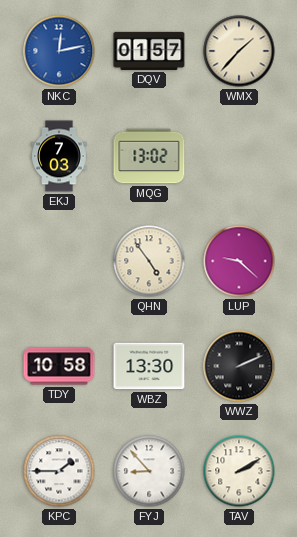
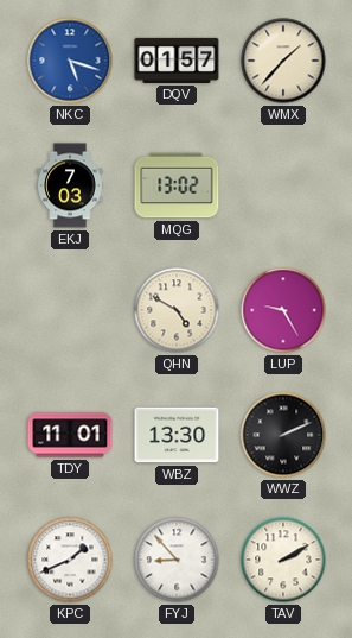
NKC: 12:13 -> 5:18
QHN: 4:54 -> 4:50
LUP: 9:22 -> 9:25
TDY: 10:58 -> 11:01
KPC: 1:45 -> 1:41
